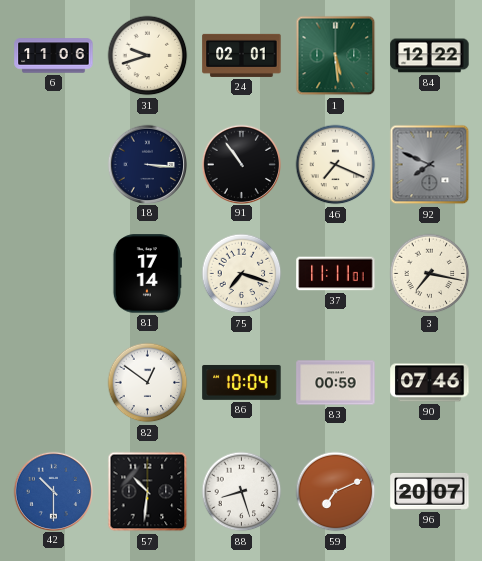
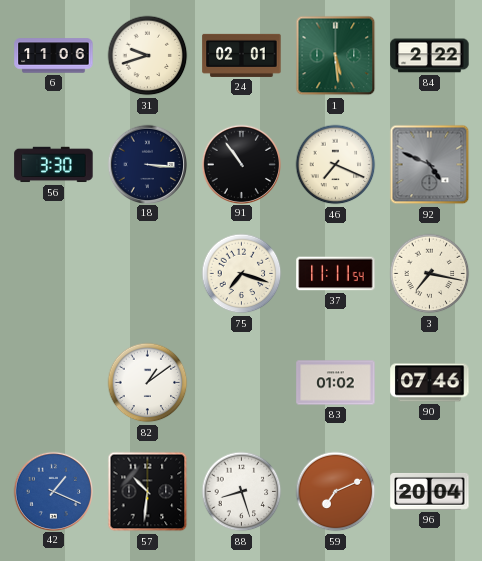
84: 12:22 -> 2:22
56: none -> 3:30
92: 7:49 -> 4:49
81: 17:14 -> none
37: 11:11:01 -> 11:11:54
82: 12:51 -> 1:09
86: 10:04 -> none
83: 00:59 -> 01:02
42: 10:30 -> 1:19
96: 20:07 -> 20:04
